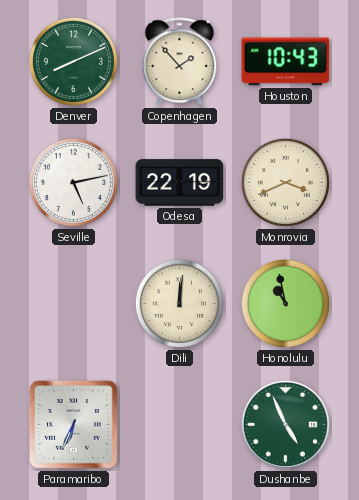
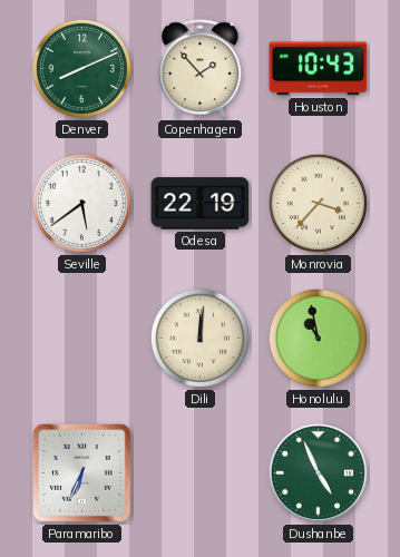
Seville: 5:13 -> 5:39
Monrovia: 3:41 -> 3:37
